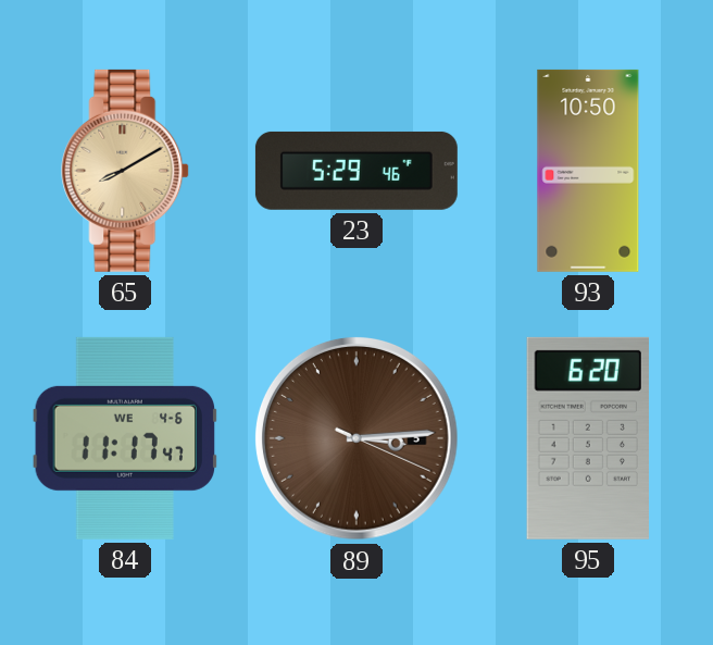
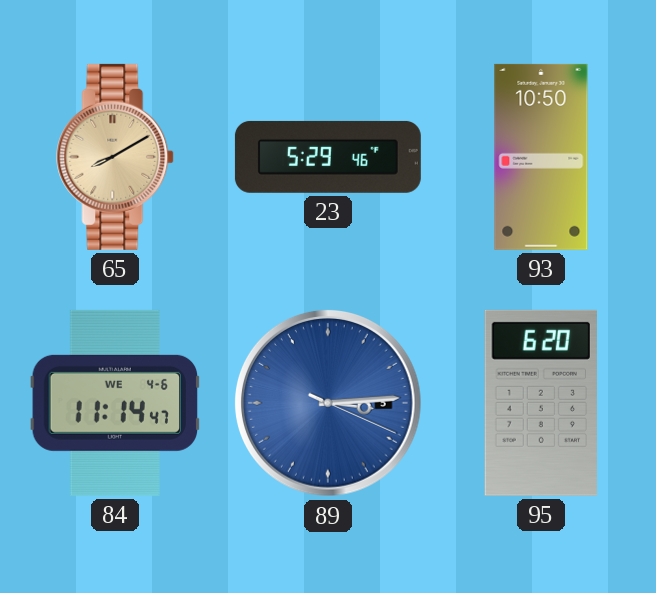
84: 11:17 -> 11:14
89 dial: brown -> blue
